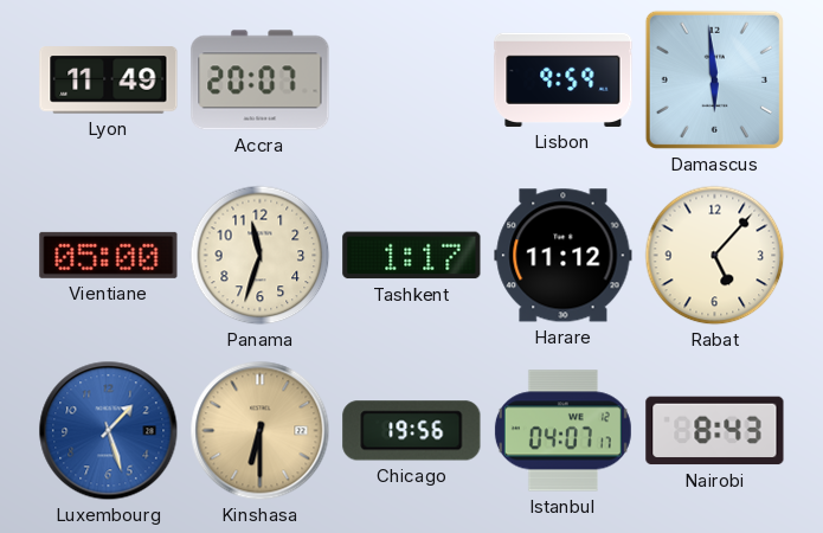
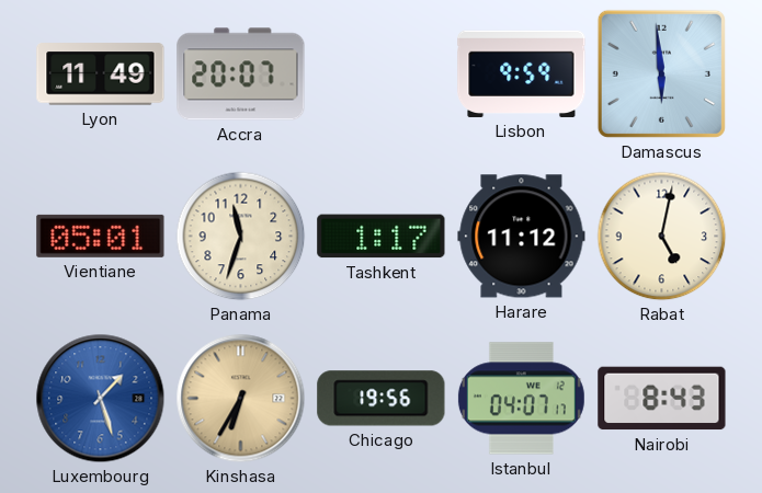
Vientiane: 05:00 -> 05:01
Rabat: 5:07 -> 5:02
Kinshasa: 6:30 -> 6:35
